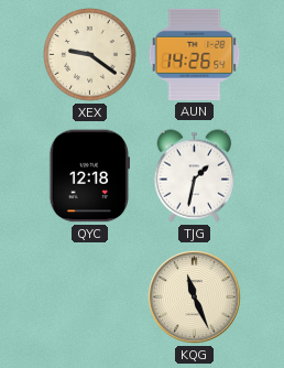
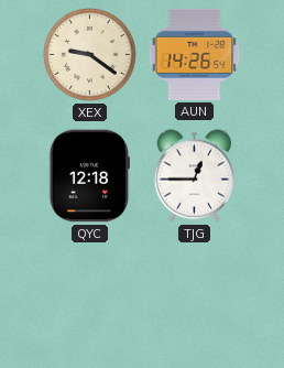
TJG: 1:32 -> 12:45
KQG: 11:26 -> none
